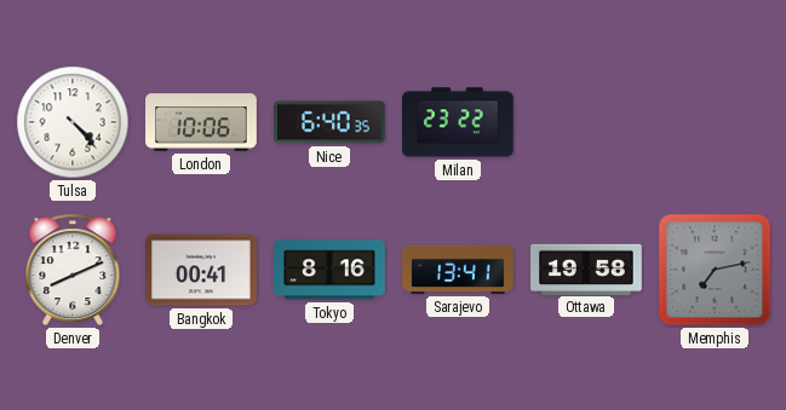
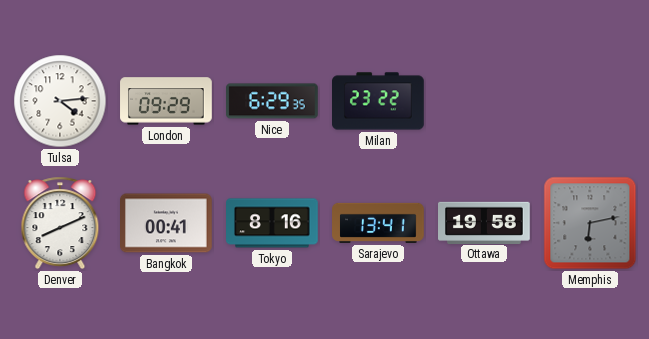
Tulsa: 4:23 -> 4:14
London: 10:06 -> 09:29
Nice: 6:40 -> 6:29
Memphis: 7:13 -> 6:13
